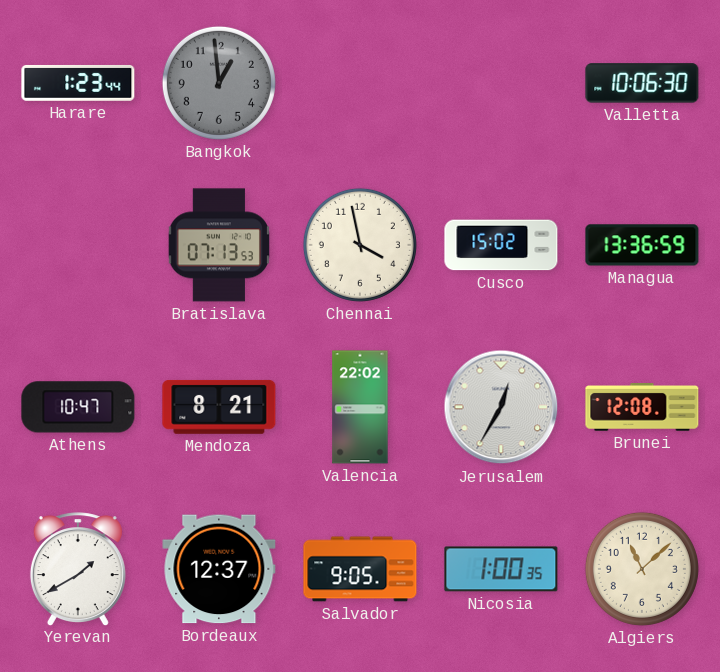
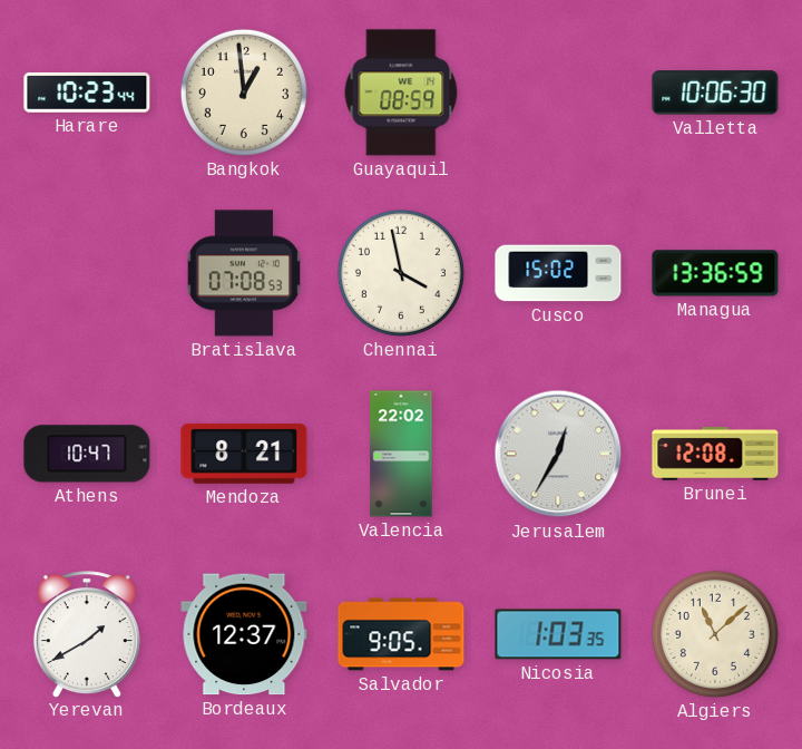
Harare: 1:23 -> 10:23
Bangkok dial: grey -> cream
Guayaquil: none -> 08:59
Bratislava: 07:13 -> 07:08
Nicosia: 1:00 -> 1:03
